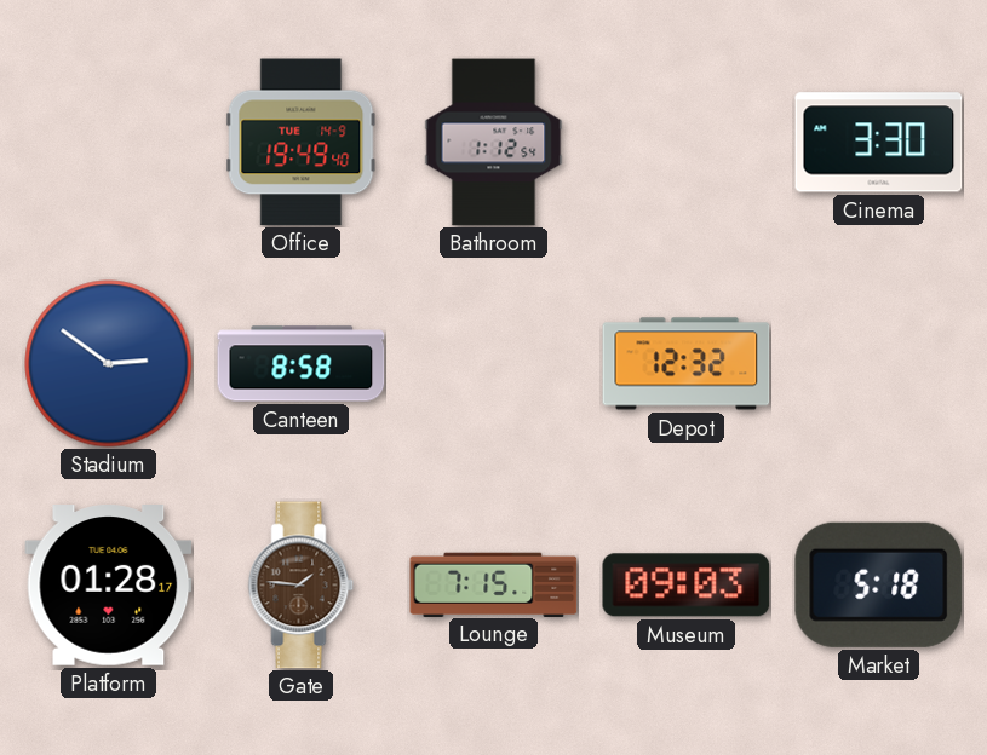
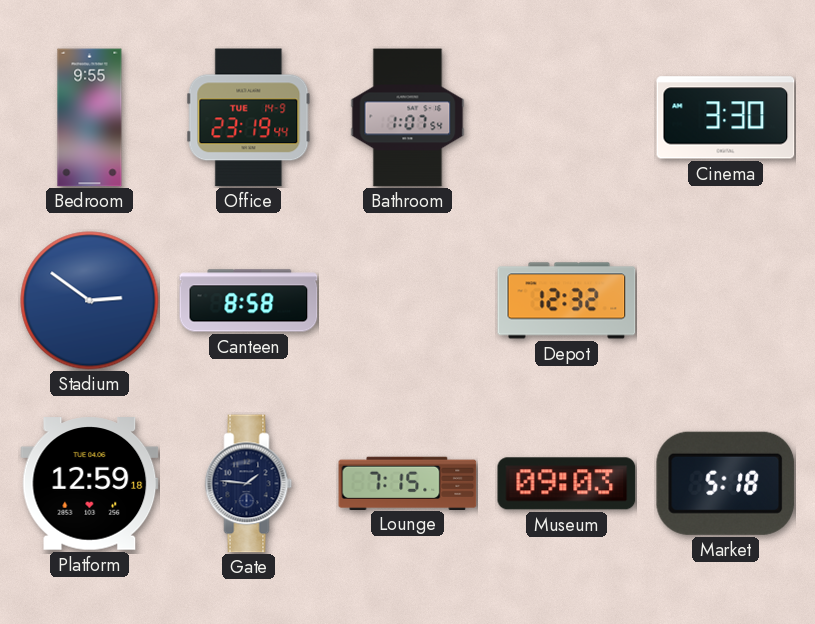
Bedroom: none -> 9:55
Office: 19:49 -> 23:19
Bathroom: 1:12 -> 1:07
Platform: 01:28 -> 12:59
Gate dial: brown -> navy
